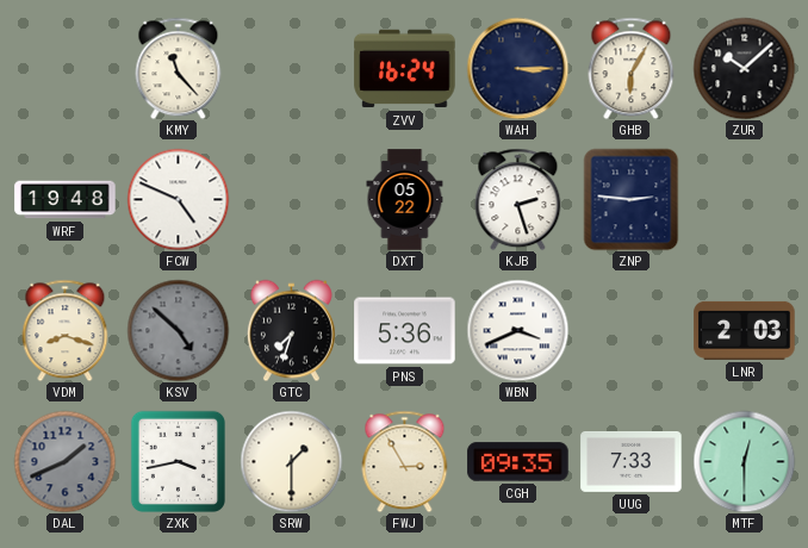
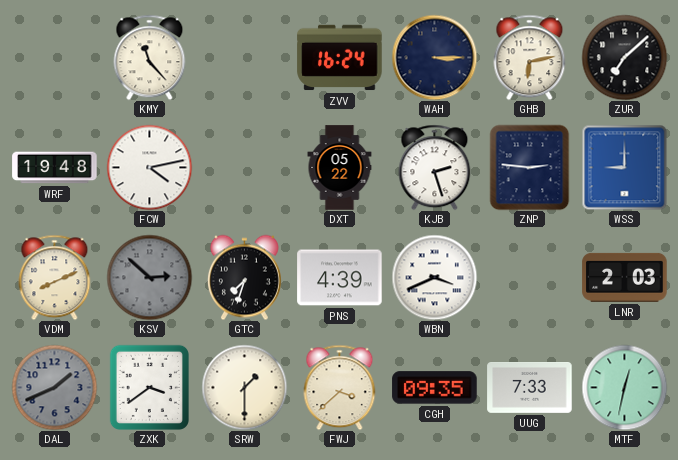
GHB: 6:05 -> 6:13
ZUR: 10:08 -> 7:08
FCW: 4:49 -> 4:13
WSS: none -> 9:00
VDM: 8:18 -> 8:11
KSV: 4:52 -> 2:52
PNS: 5:36 -> 4:39
ZXK: 3:43 -> 3:39
FWJ: 2:55 -> 3:38
MTF: 12:30 -> 12:32
